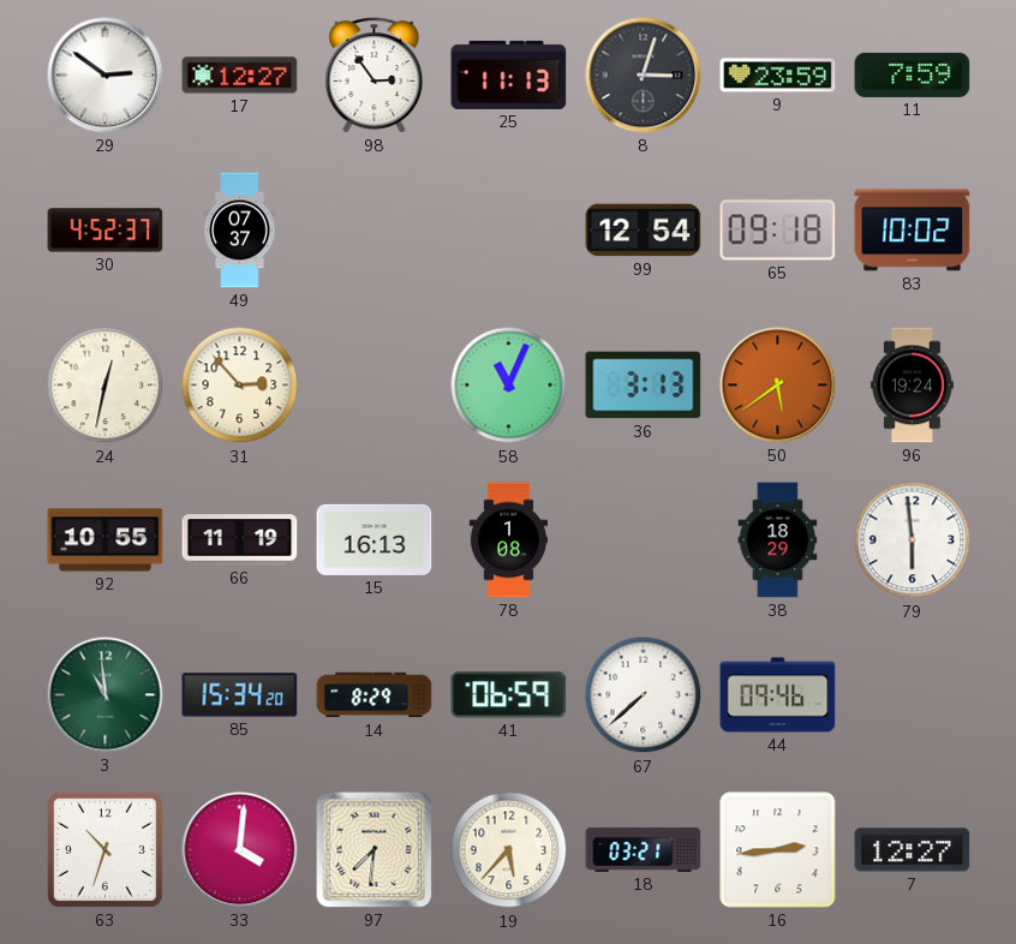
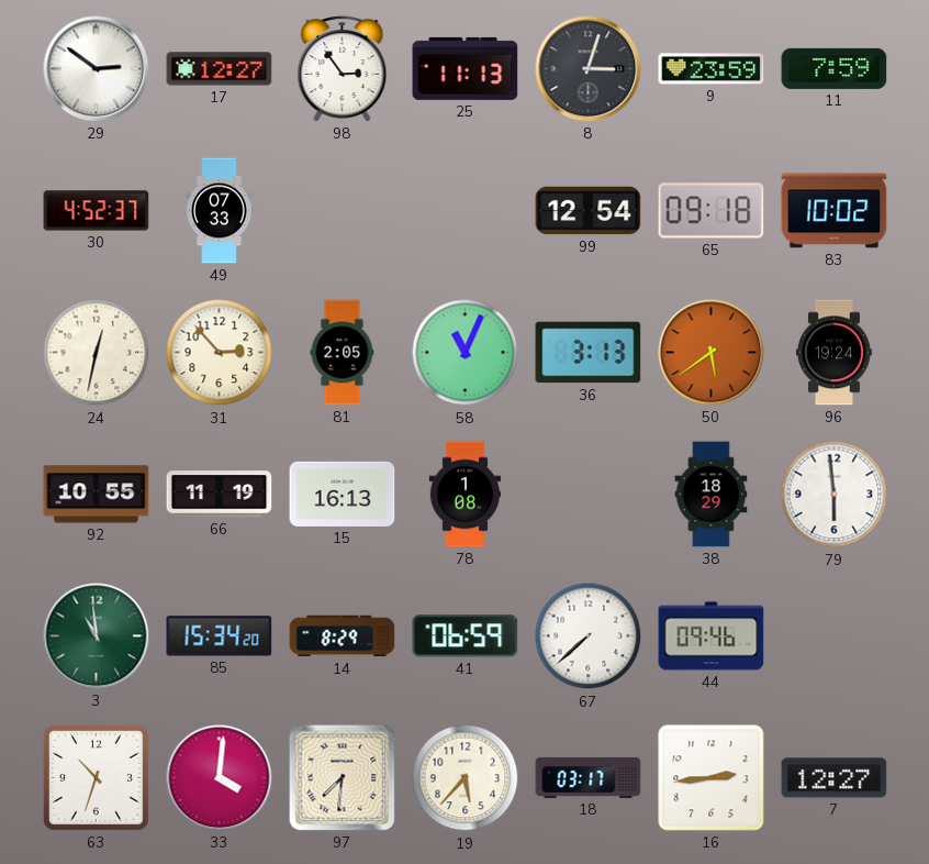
49: 07:37 -> 07:33
81: none -> 2:05
18: 03:21 -> 03:17
